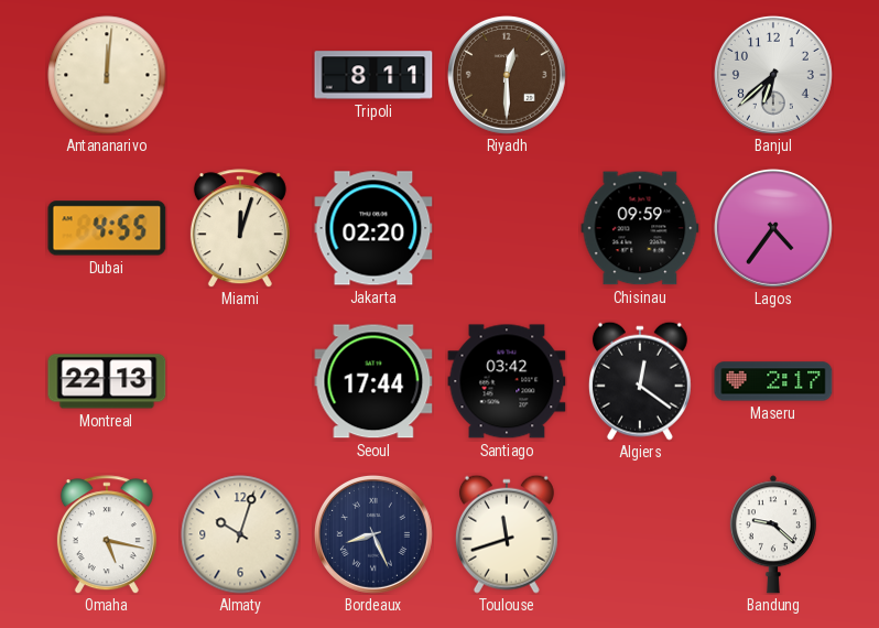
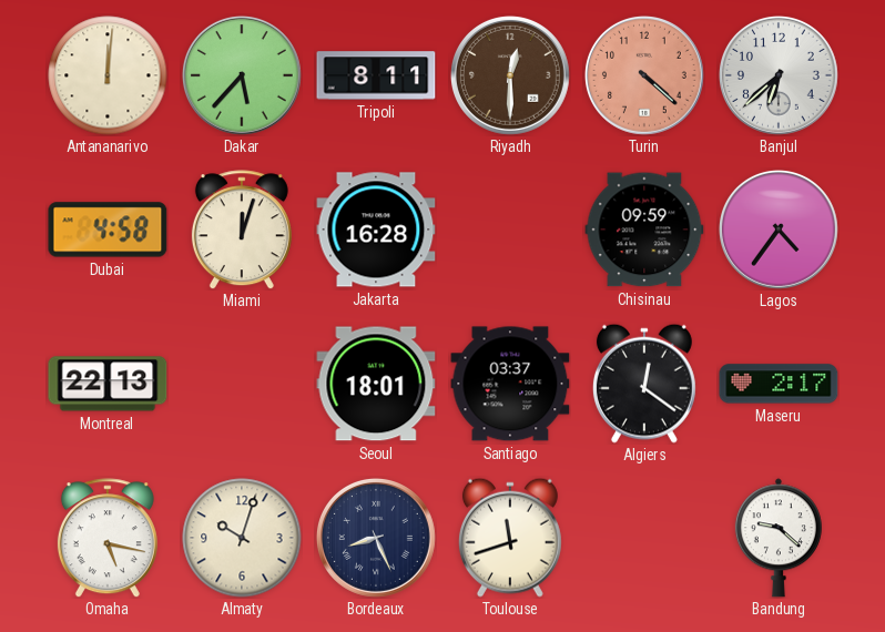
Dakar: none -> 5:37
Turin: none -> 4:22
Dubai: 4:55 -> 4:58
Jakarta: 02:20 -> 16:28
Seoul: 17:44 -> 18:01
Santiago: 03:42 -> 03:37
